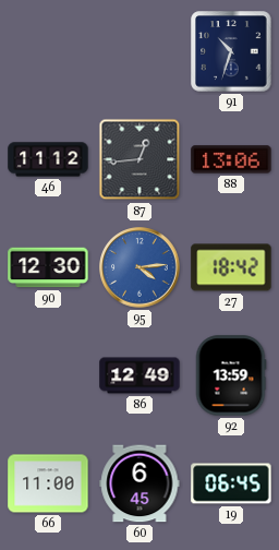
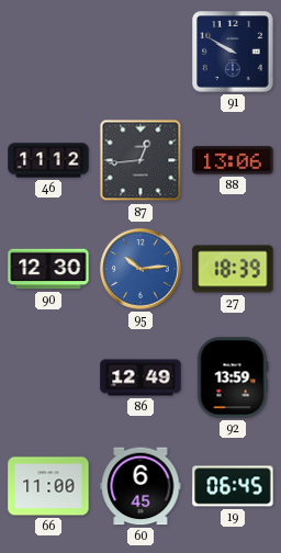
91: 10:33 -> 9:50
95: 4:14 -> 10:14
27: 18:42 -> 18:39
